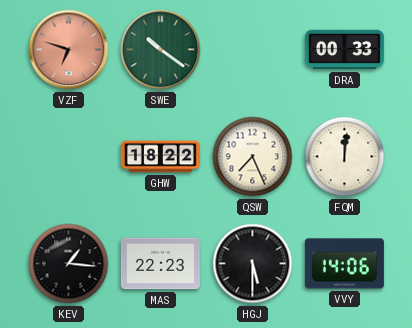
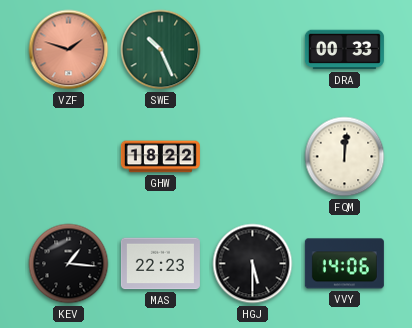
VZF: 6:48 -> 1:48
SWE: 10:21 -> 10:26
QSW: 7:26 -> none
